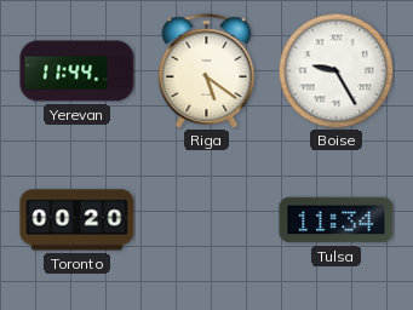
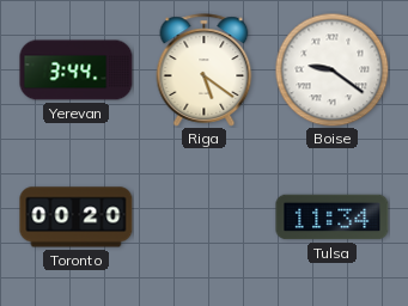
Yerevan: 11:44 -> 3:44
Boise: 9:25 -> 9:21
